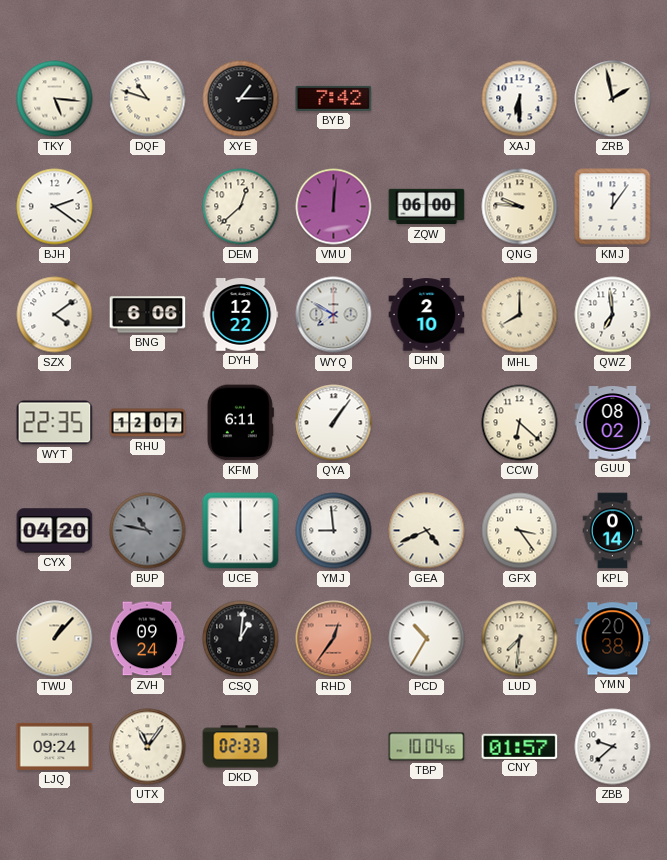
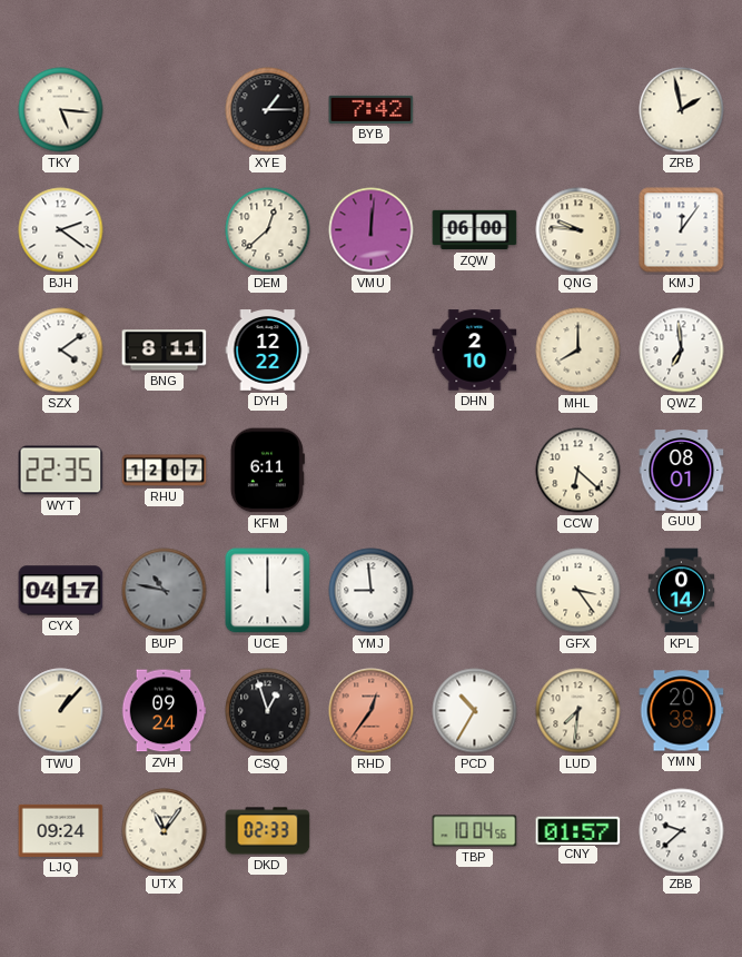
DQF: 10:48 -> none
XAJ: 6:30 -> none
BNG: 6:06 -> 8:11
WYQ: 7:50 -> none
QYA: 1:06 -> none
GUU: 08:02 -> 08:01
CYX: 04:20 -> 04:17
GEA: 4:41 -> none
CSQ: 1:01 -> 12:57
